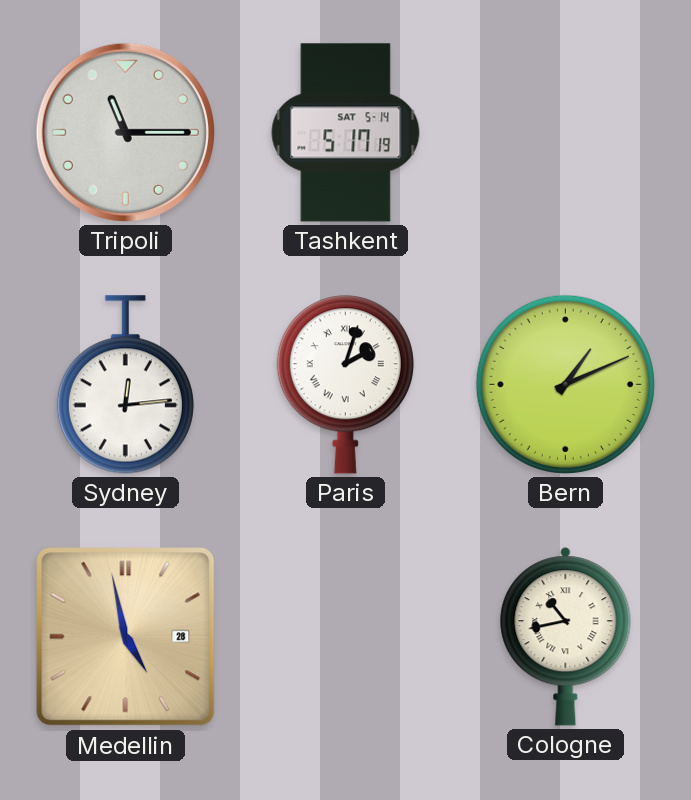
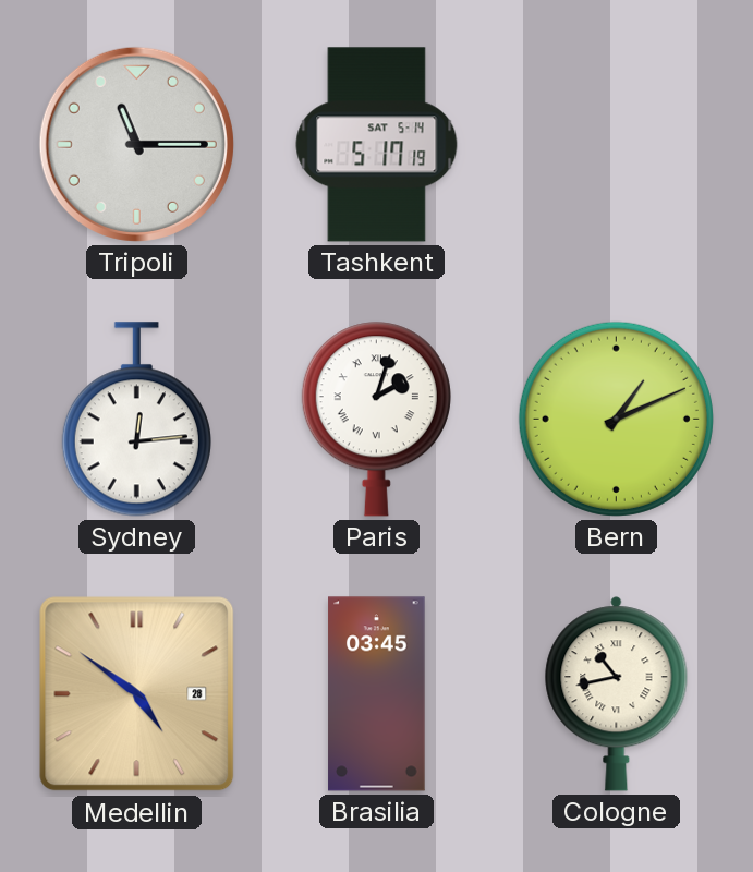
Medellin: 4:58 -> 4:51
Brasilia: none -> 03:45
